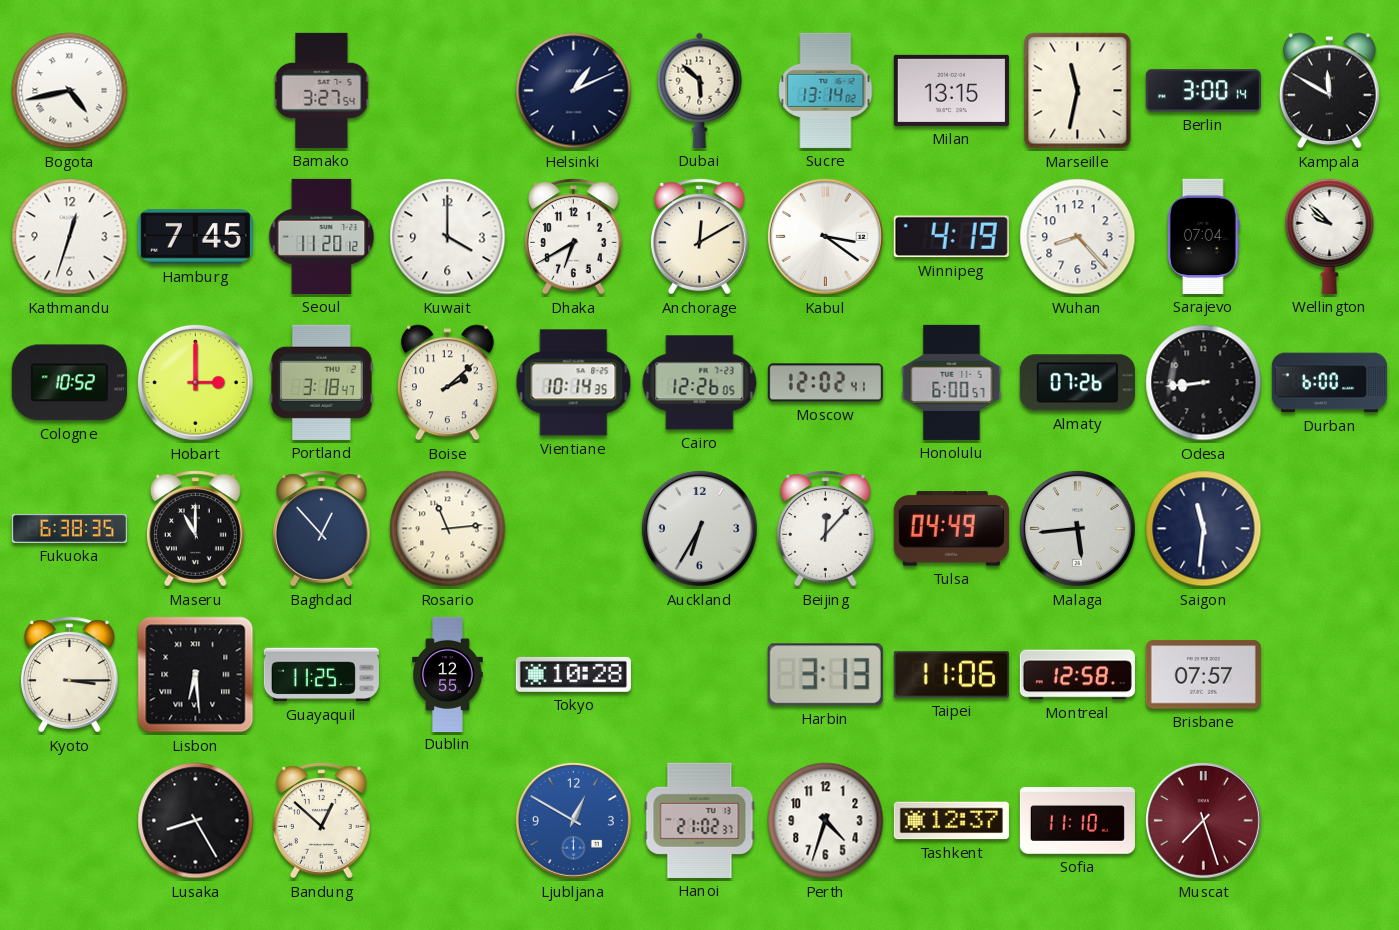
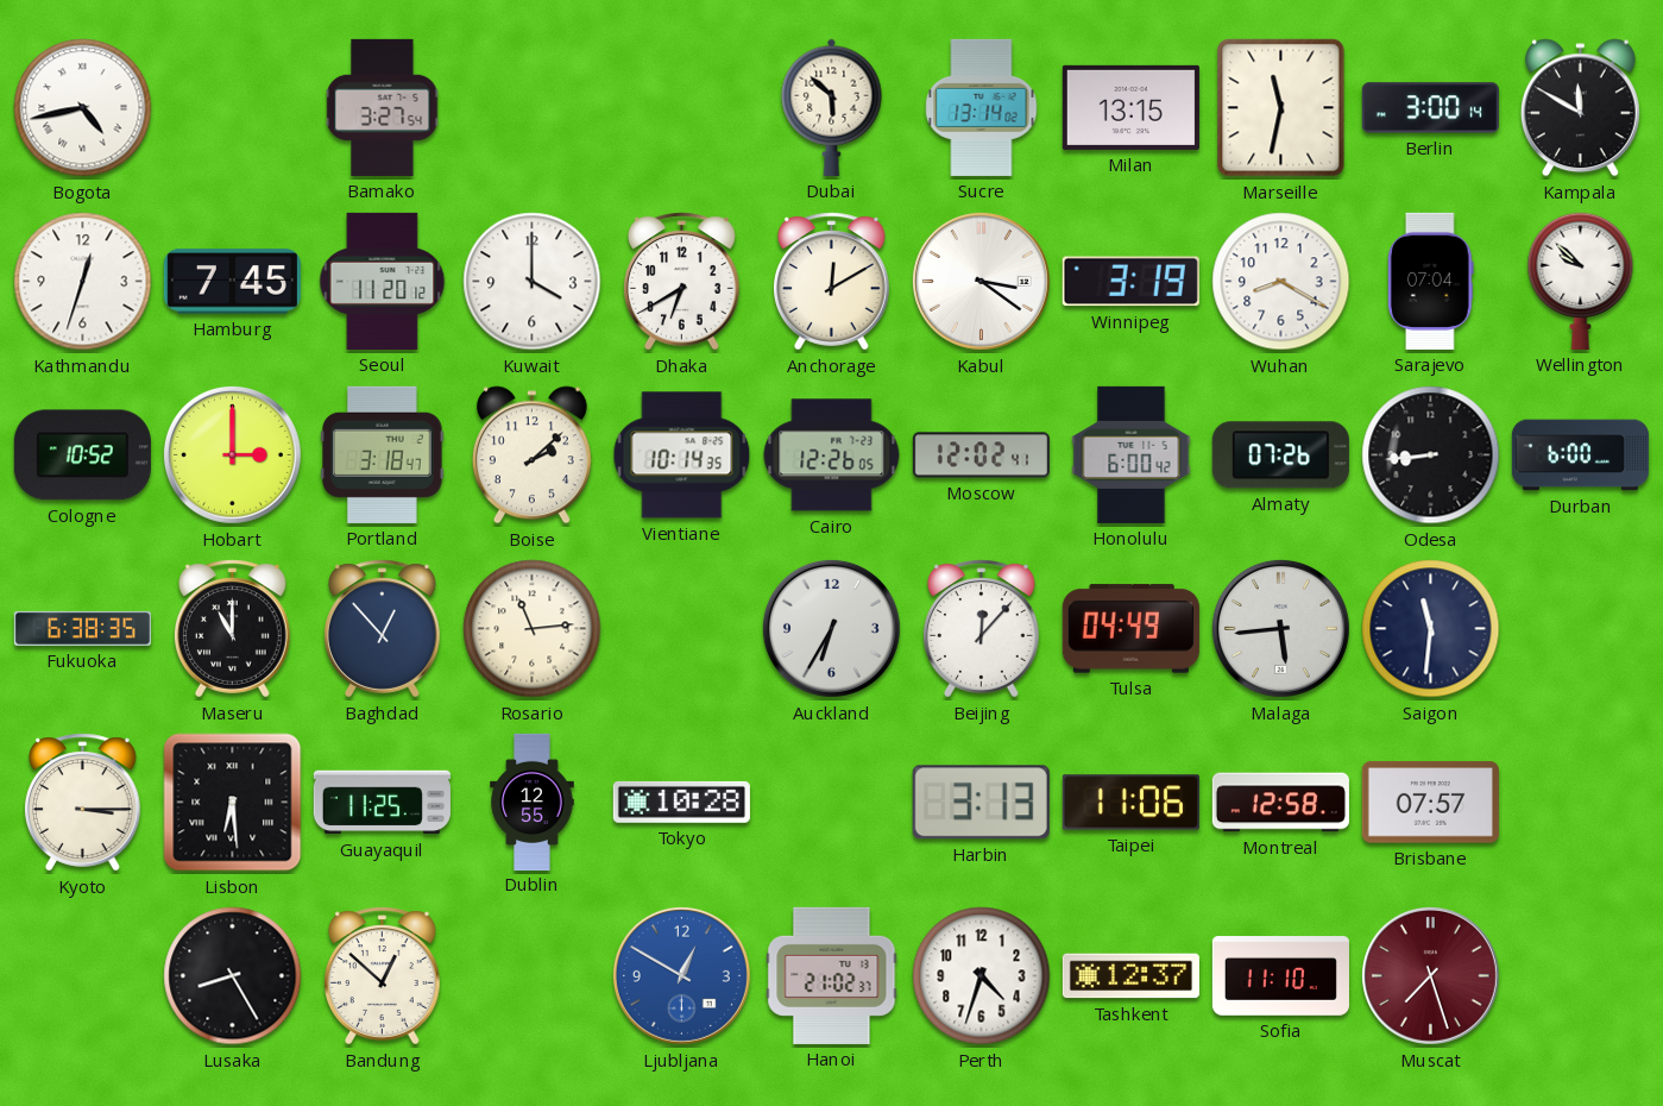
Helsinki: 1:11 -> none
Winnipeg: 4:19 -> 3:19
Wuhan: 8:23 -> 8:20
Honolulu: 6:00:57 -> 6:00:42
